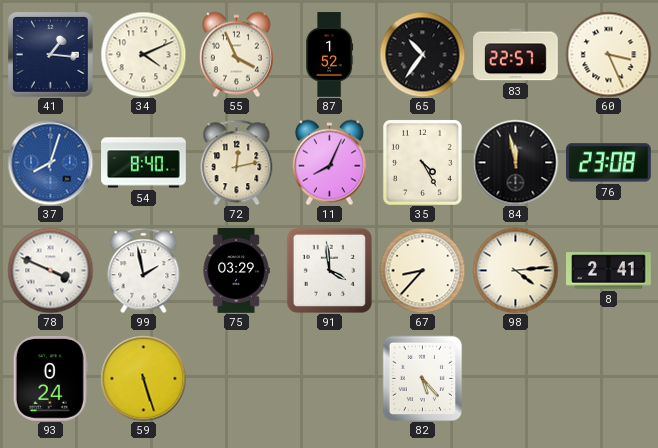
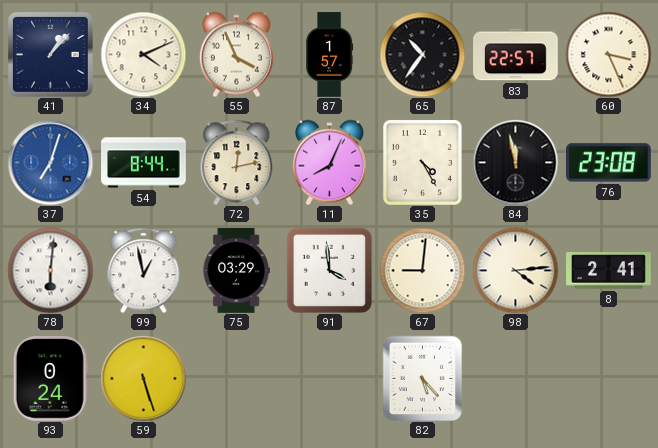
41: 1:16 -> 1:07
87: 1:52 -> 1:57
37: 8:03 -> 7:03
54: 8:40 -> 8:44
78: 3:49 -> 6:01
99: 1:58 -> 12:58
67: 8:37 -> 9:01
